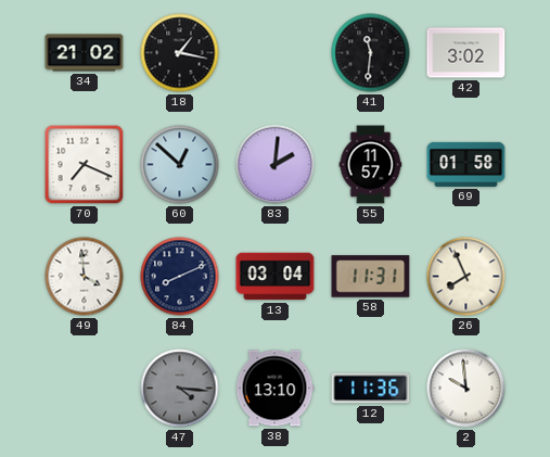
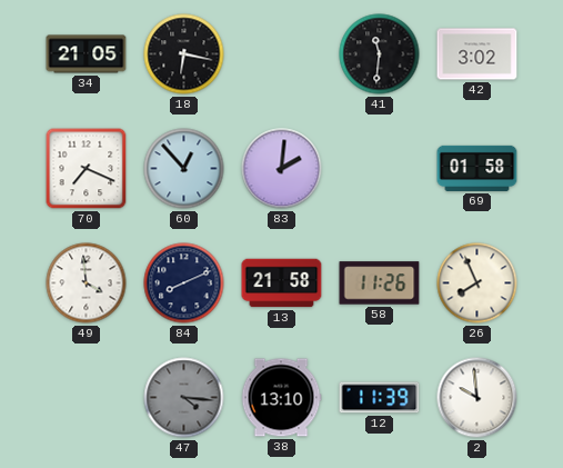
34: 21:02 -> 21:05
18: 1:17 -> 6:17
60: 12:52 -> 12:53
55: 11:57 -> none
13: 03:04 -> 21:58
58: 11:31 -> 11:26
12: 11:36 -> 11:39
